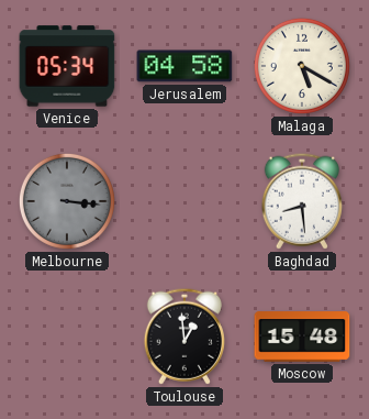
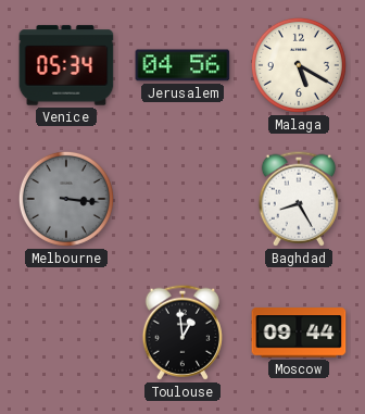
Jerusalem: 04:58 -> 04:56
Baghdad: 8:29 -> 8:25
Moscow: 15:48 -> 09:44
